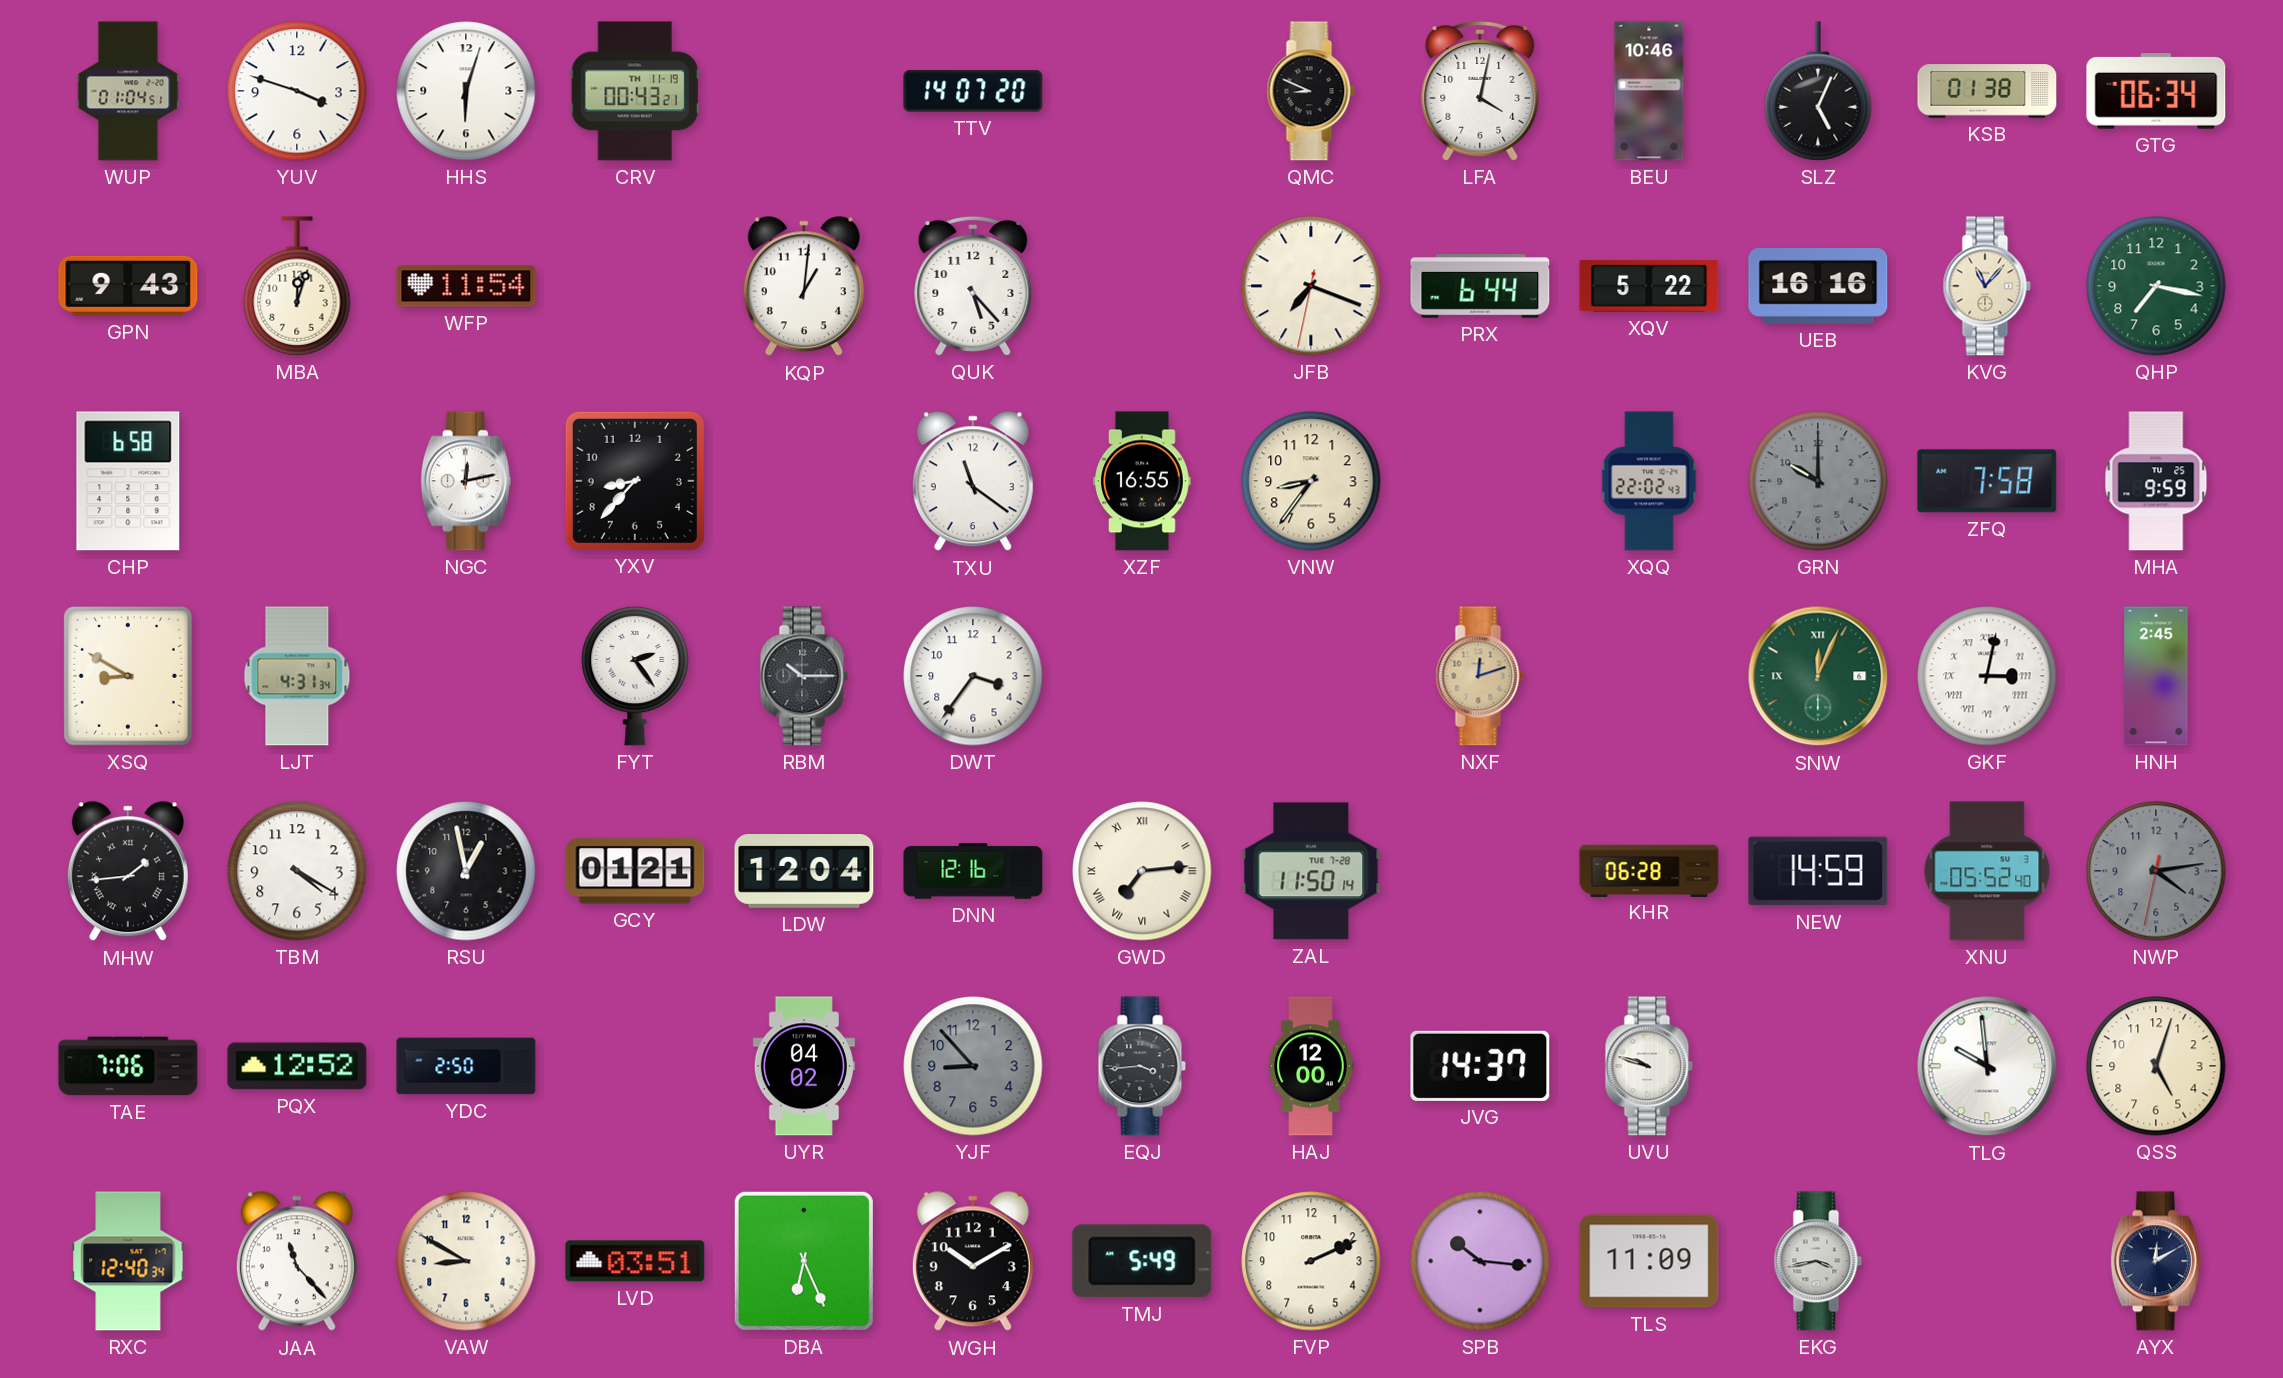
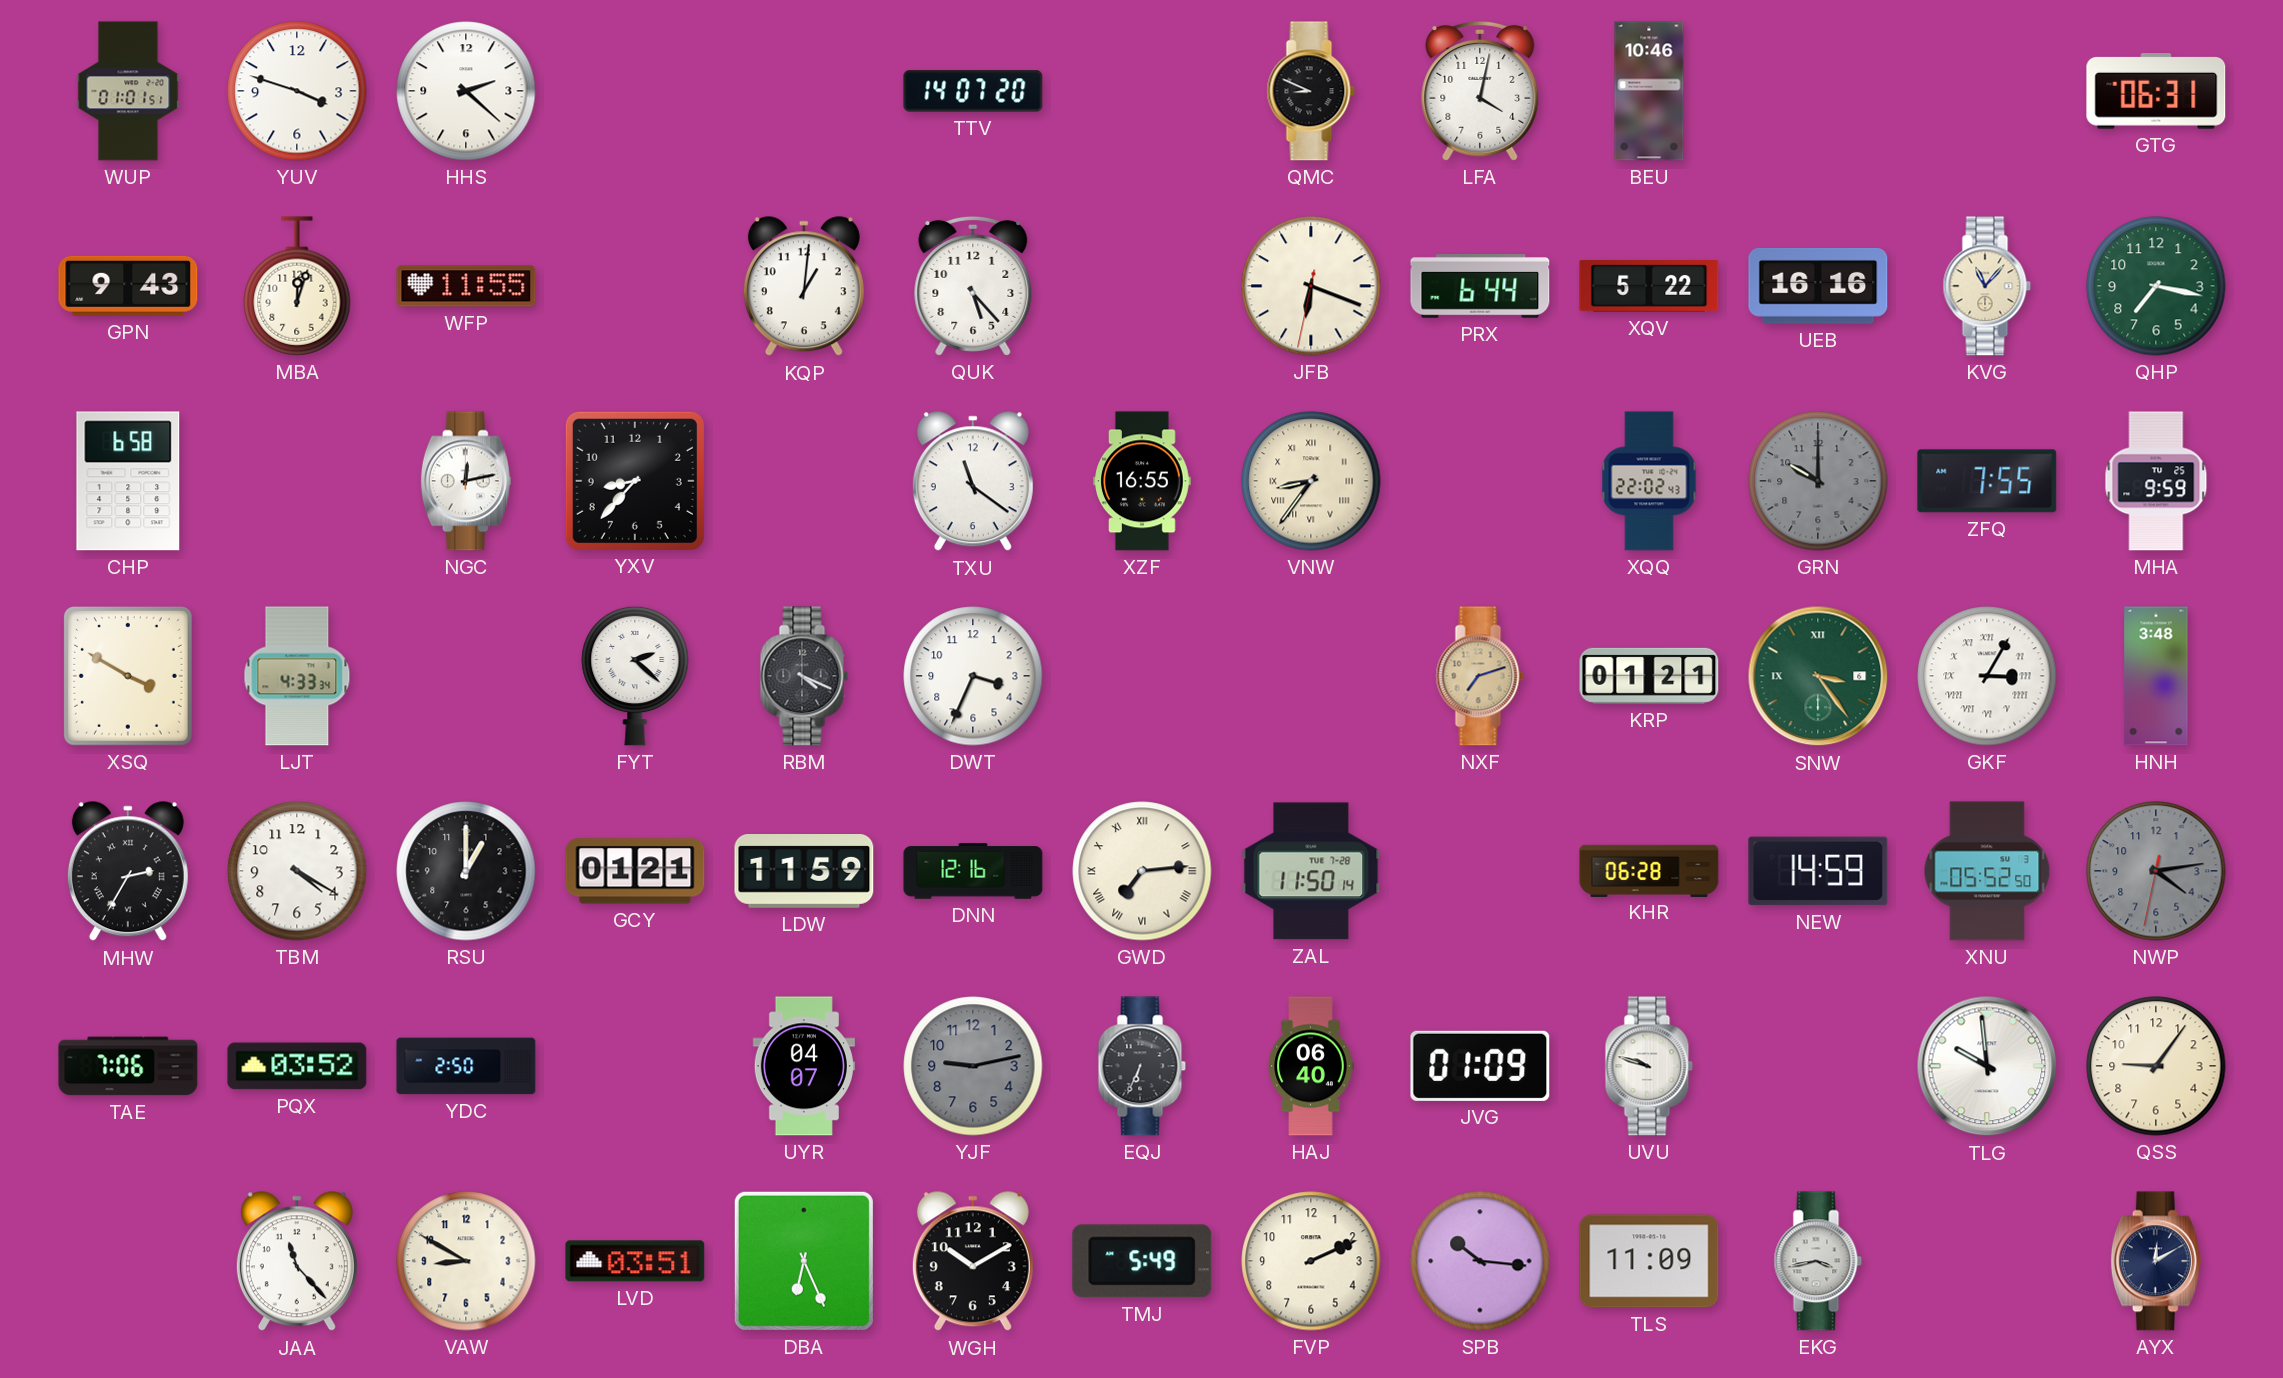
WUP: 01:04 -> 01:01
HHS: 6:03 -> 2:22
CRV: 00:43 -> none
SLZ: 5:04 -> none
KSB: 01:38 -> none
GTG: 06:34 -> 06:31
WFP: 11:54 -> 11:55
JFB: 7:18 -> 6:18
VNW numerals: Arabic -> Roman
ZFQ: 7:58 -> 7:55
XSQ: 8:50 -> 3:50
LJT: 4:31 -> 4:33
FYT: 2:24 -> 2:22
RBM: 10:15 -> 4:19
DWT: 3:36 -> 3:34
NXF: 12:12 -> 7:12
KRP: none -> 01:21
SNW: 12:04 -> 3:24
GKF: 3:02 -> 3:05
HNH: 2:45 -> 3:48
MHW: 1:44 -> 2:35
RSU: 12:58 -> 1:00
LDW: 12:04 -> 11:59
XNU: 05:52:40 -> 05:52:50
PQX: 12:52 -> 03:52
UYR: 04:02 -> 04:07
YJF: 8:53 -> 9:13
EQJ: 3:44 -> 6:34
HAJ: 12:00 -> 06:40
JVG: 14:37 -> 01:09
QSS: 5:03 -> 9:06
RXC: 12:40 -> none
